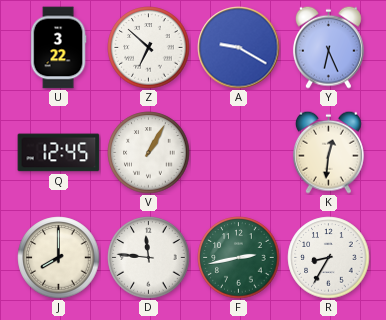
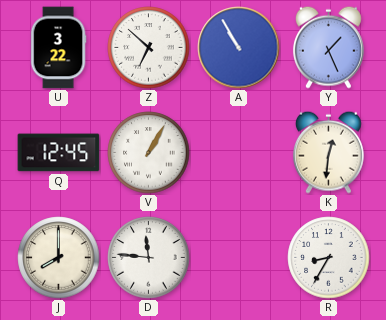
A: 9:20 -> 10:55
Y: 6:26 -> 1:26
F: 2:43 -> none
